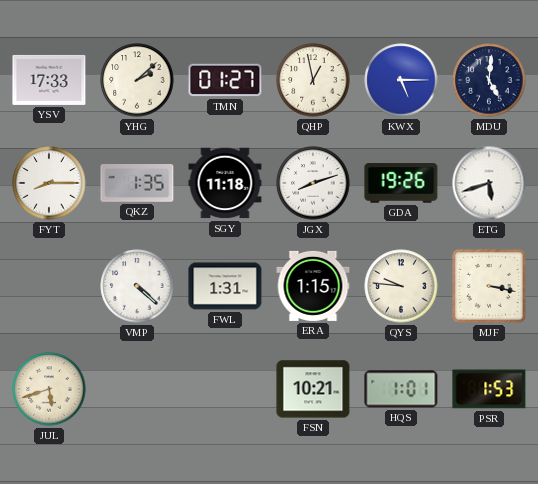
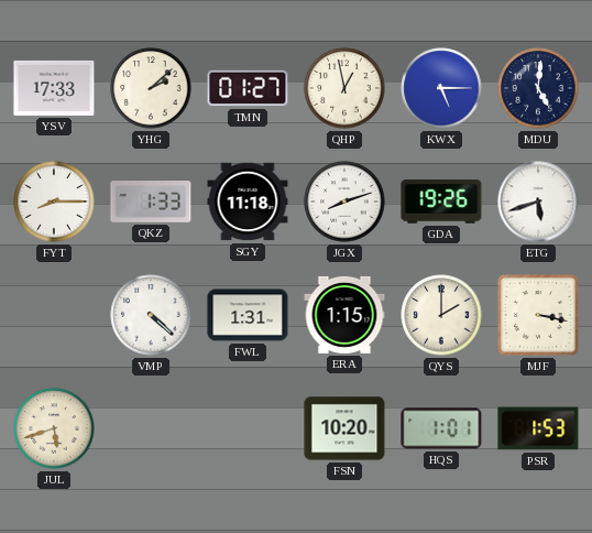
QKZ: 1:35 -> 1:33
QYS: 9:46 -> 2:00
FSN: 10:21 -> 10:20
